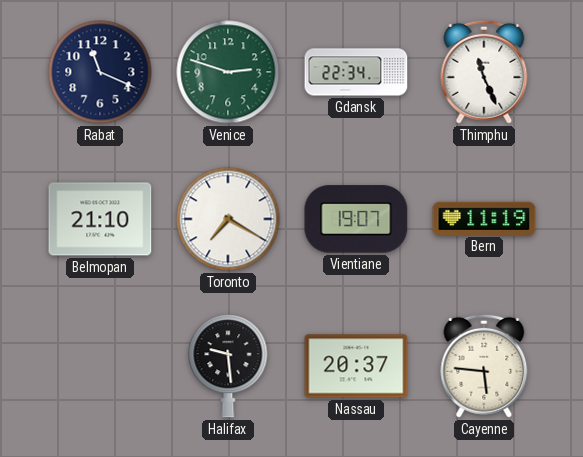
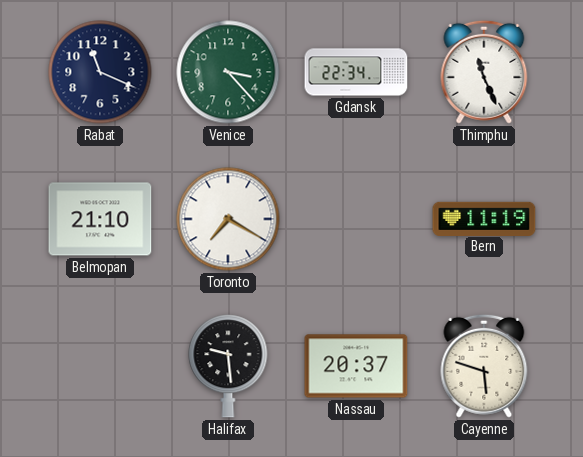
Venice: 2:48 -> 3:23
Vientiane: 19:07 -> none
Cayenne: 5:46 -> 5:48
